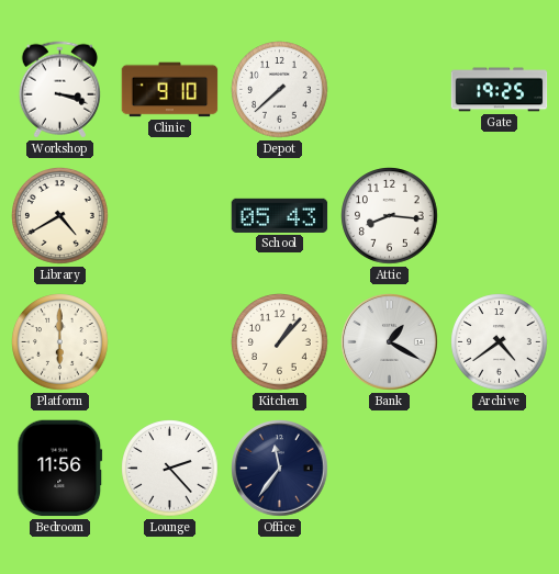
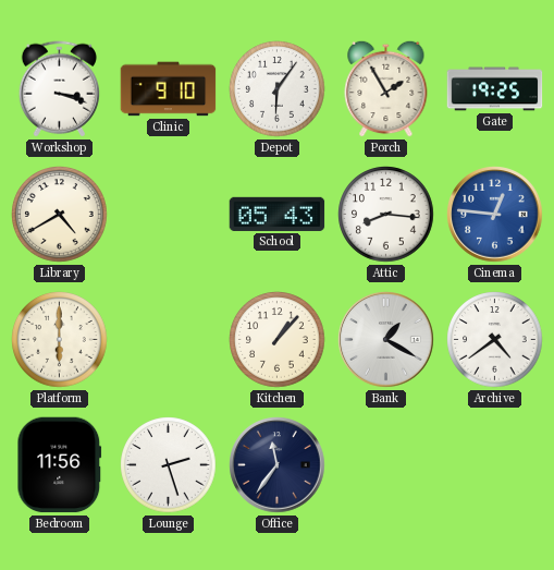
Depot: 7:38 -> 6:06
Porch: none -> 1:55
Cinema: none -> 12:46
Lounge: 2:23 -> 2:27
